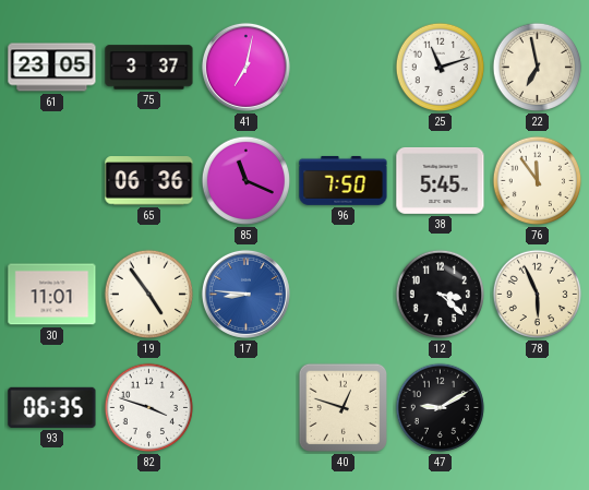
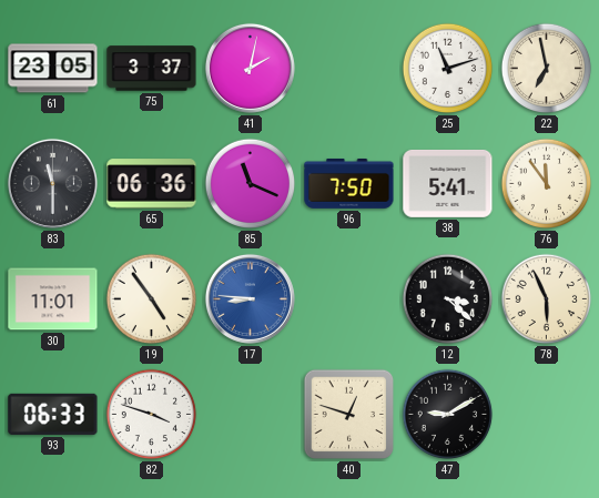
41: 7:02 -> 2:02
83: none -> 11:30
38: 5:45 -> 5:41
93: 06:35 -> 06:33
